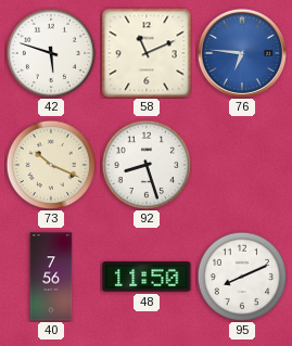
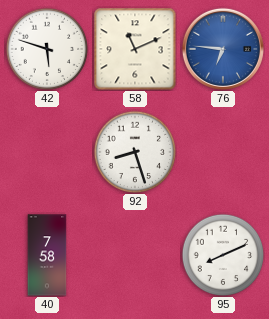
73: 10:19 -> none
40: 7:56 -> 7:58
48: 11:50 -> none
